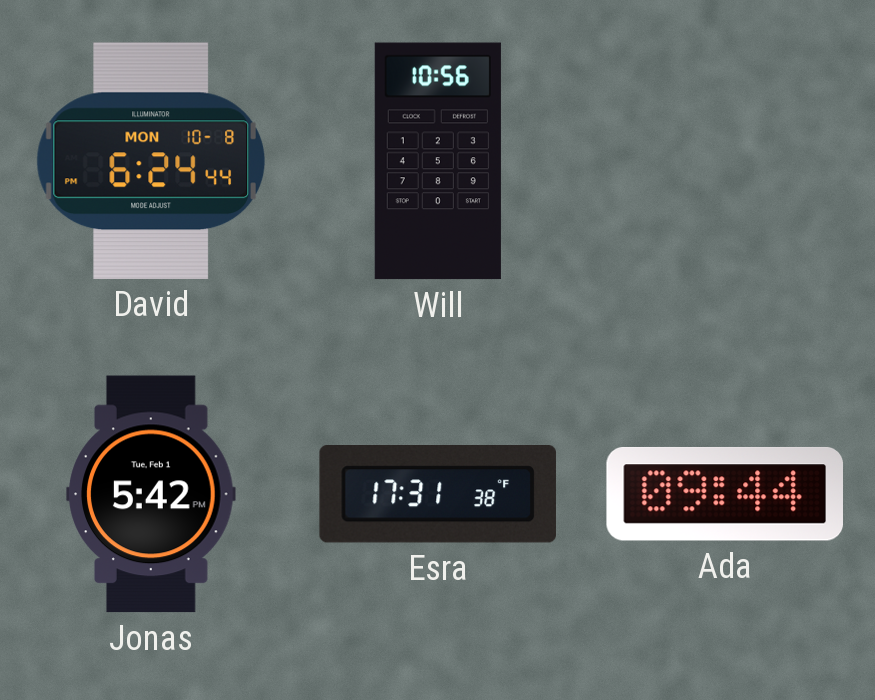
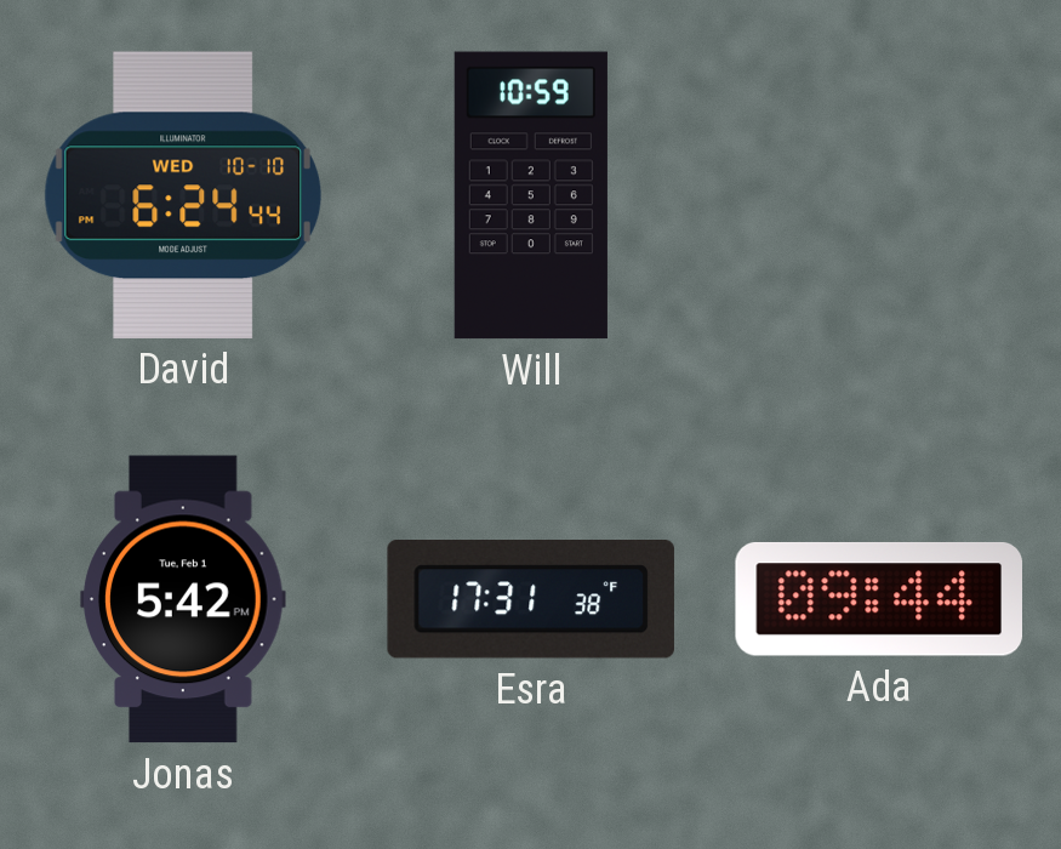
David date: MON 10-8 -> WED 10-10
Will: 10:56 -> 10:59
